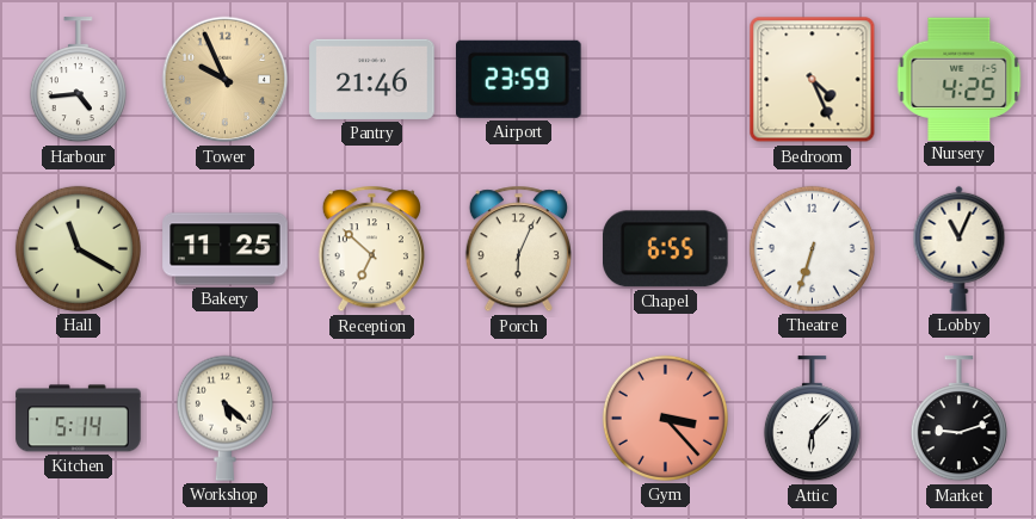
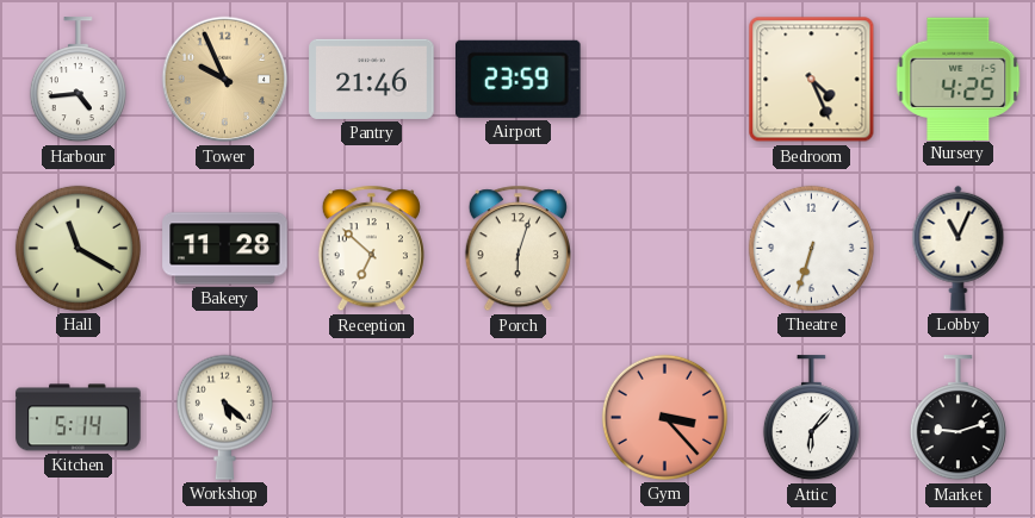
Bakery: 11:25 -> 11:28
Porch: 6:04 -> 6:03
Chapel: 6:55 -> none
